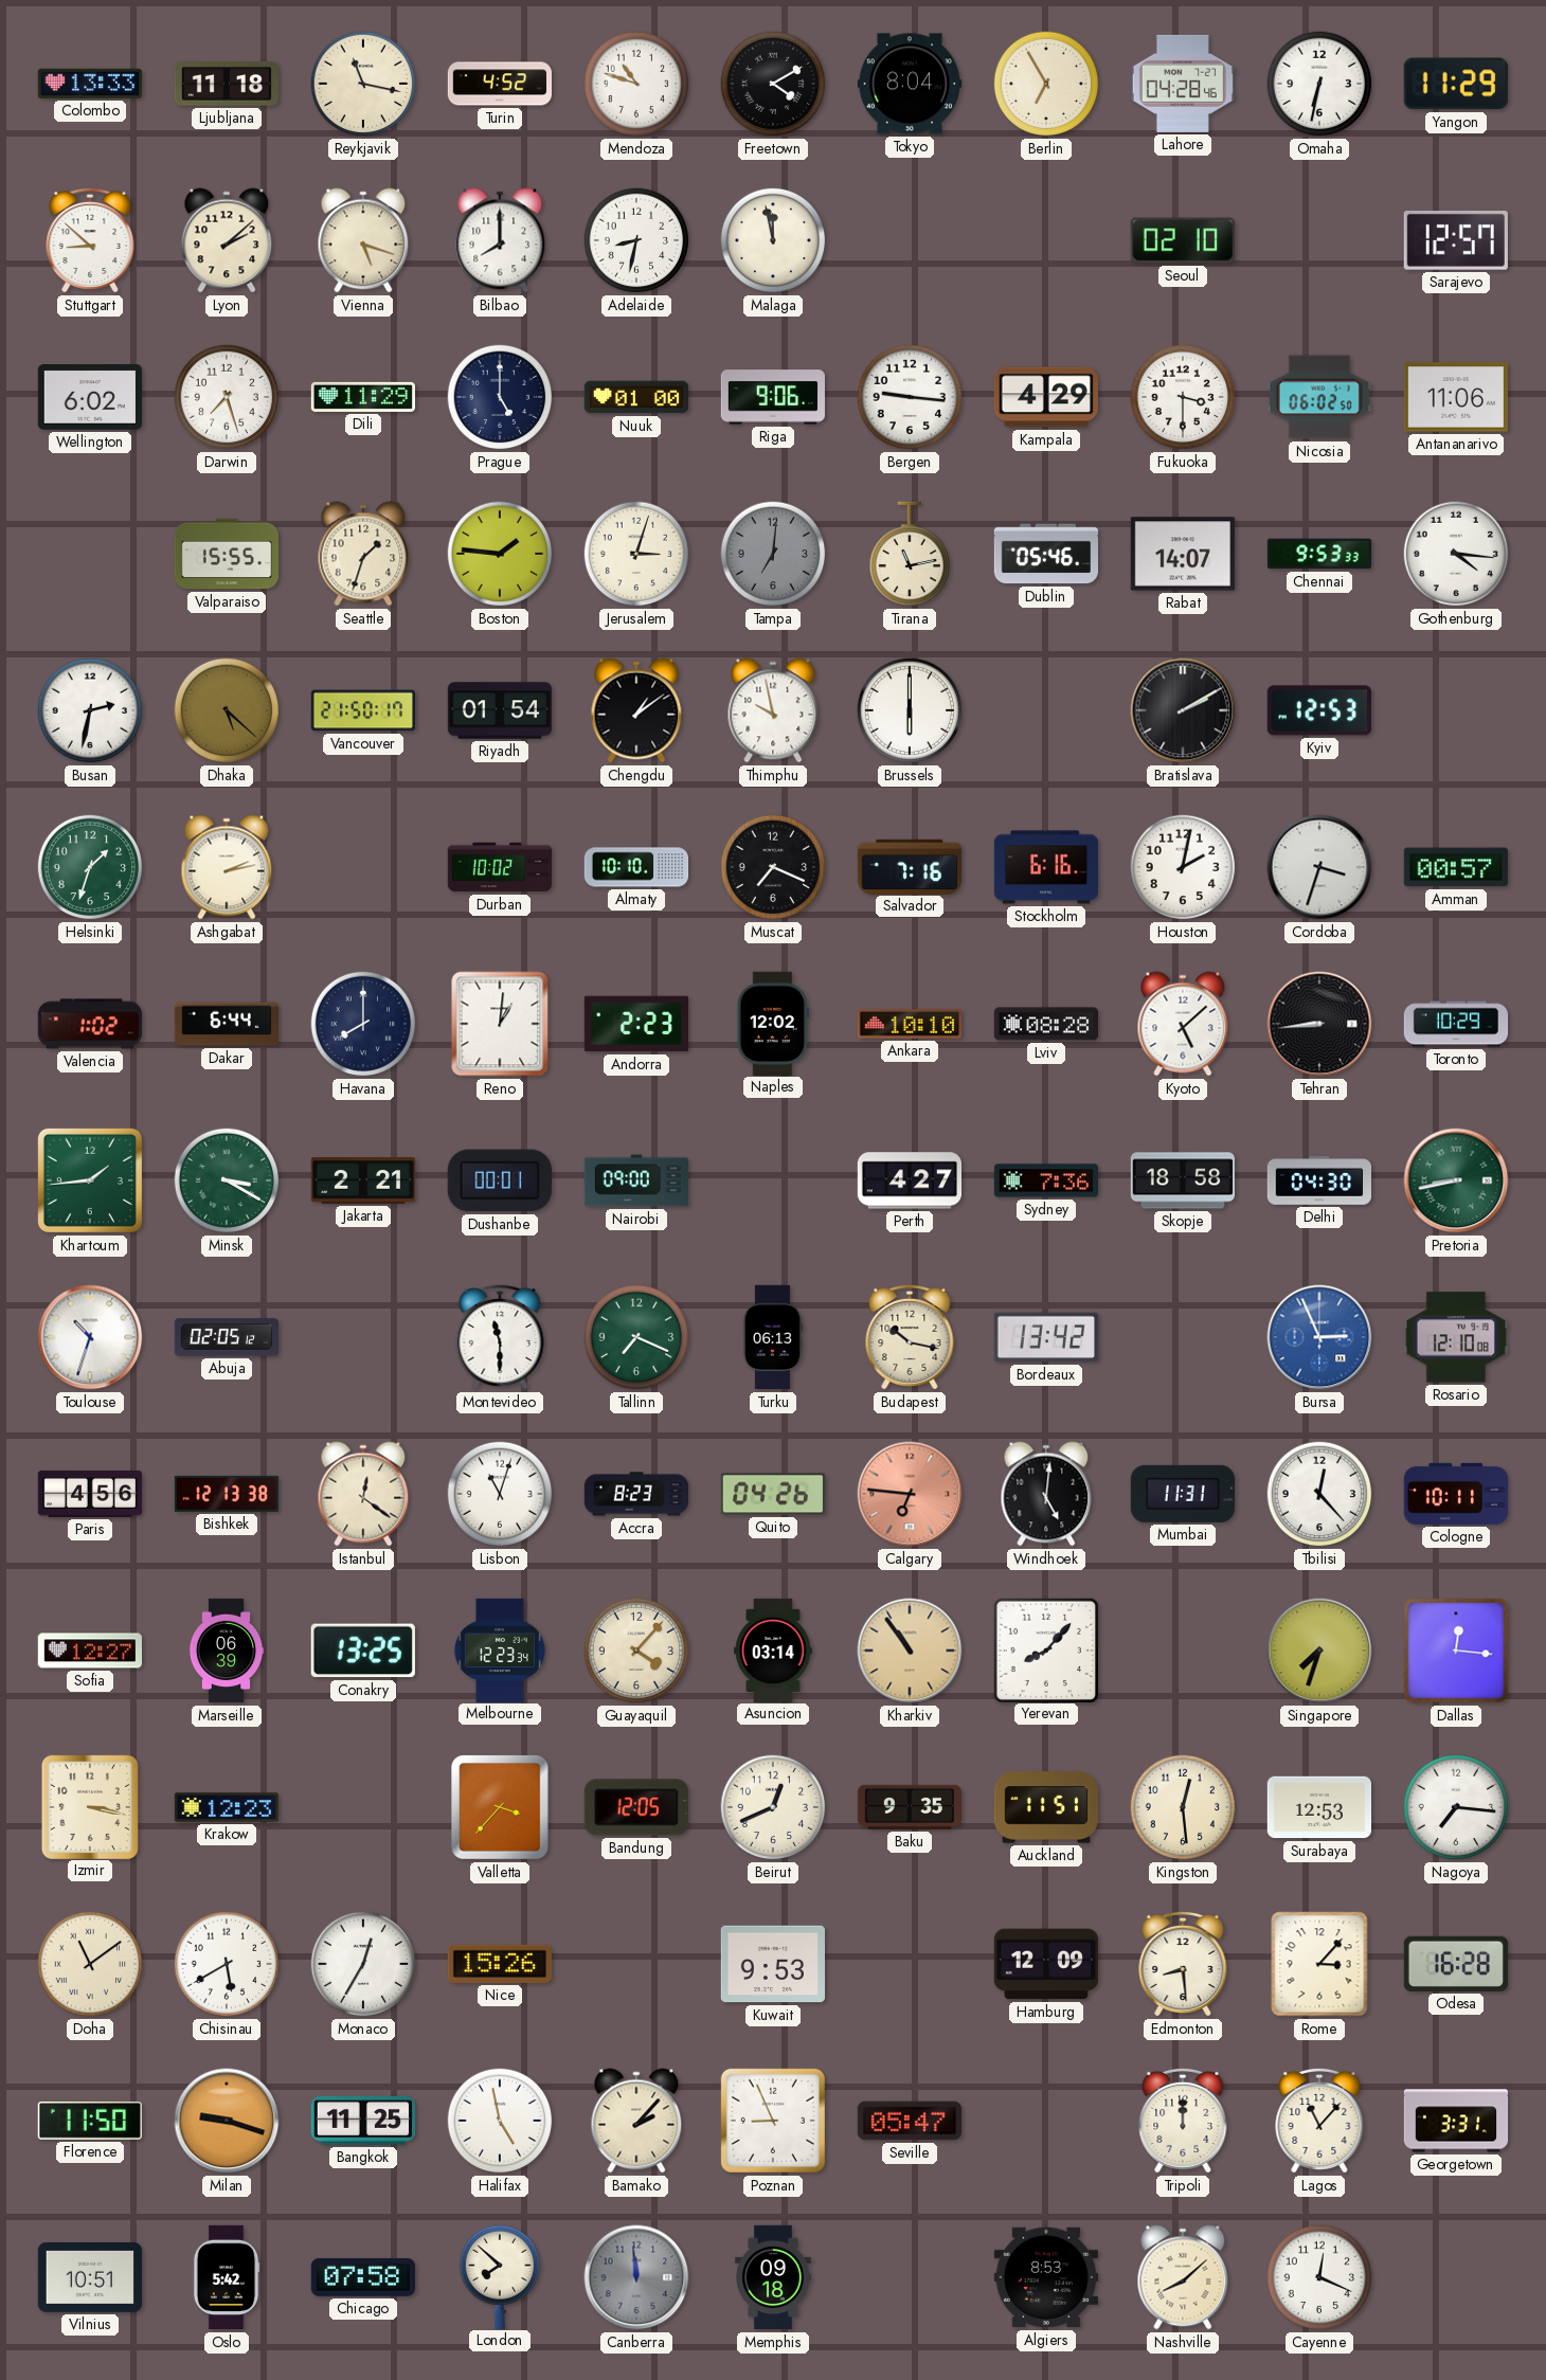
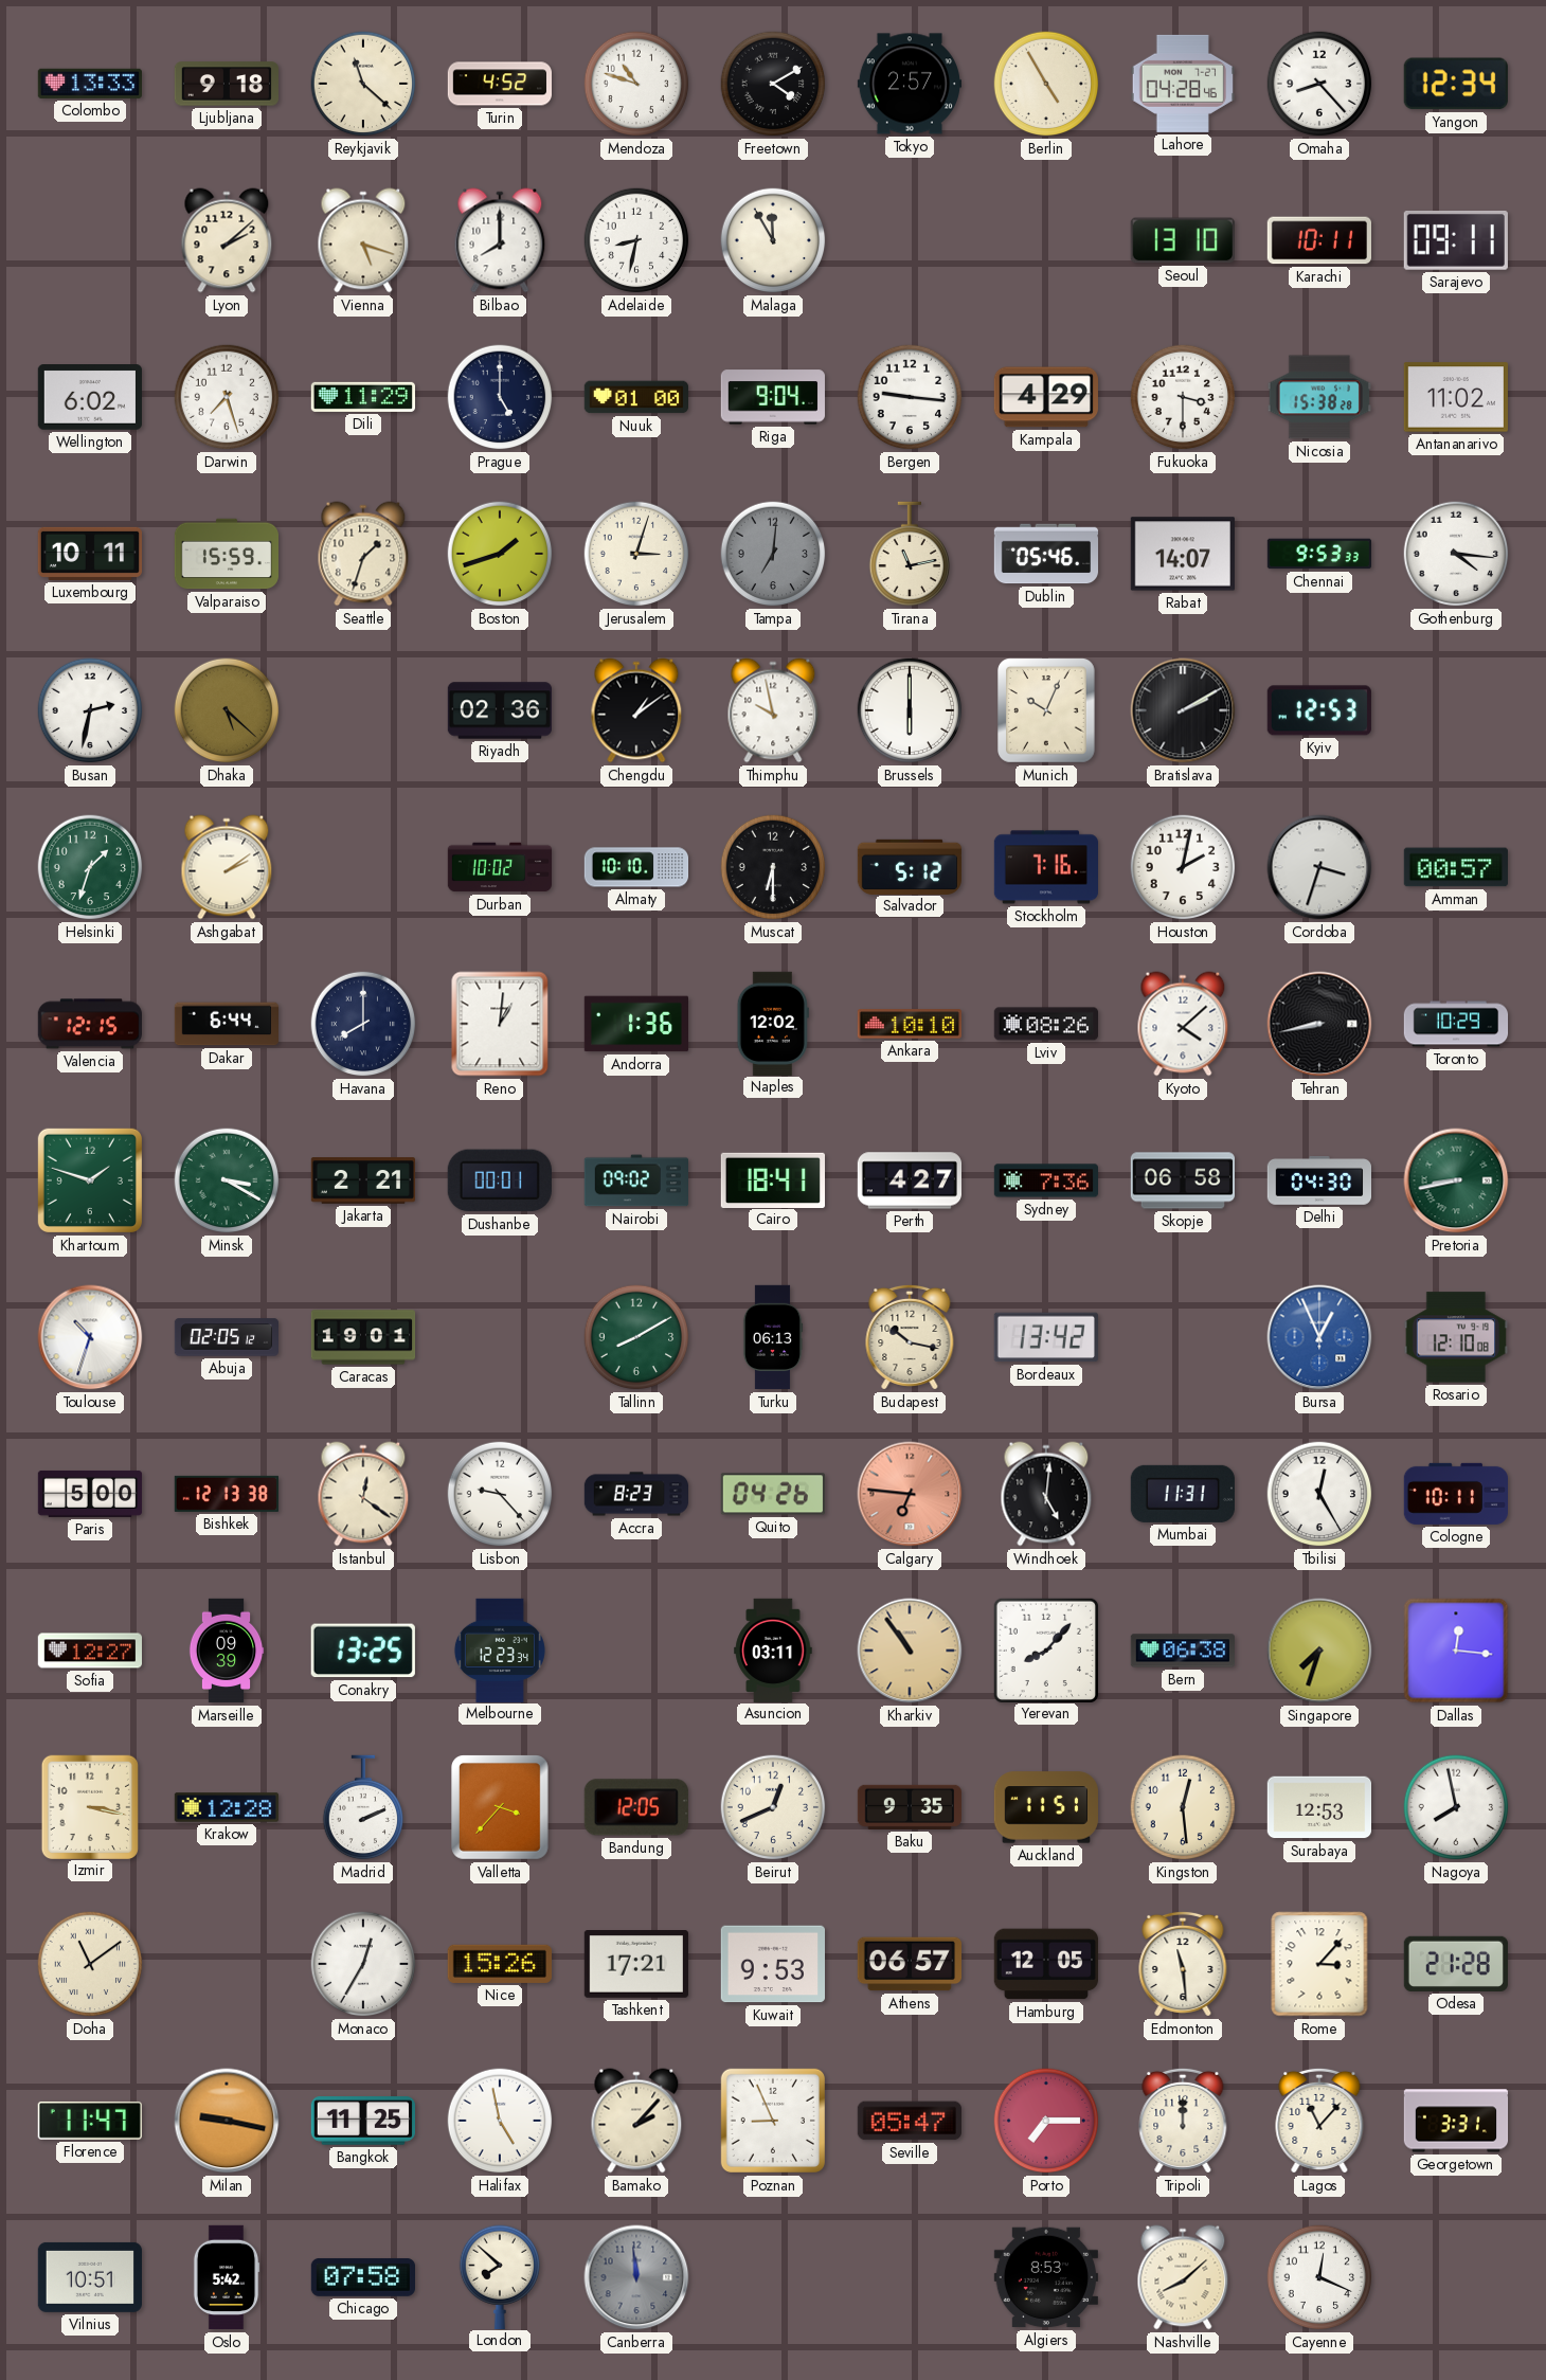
Ljubljana: 11:18 -> 9:18
Reykjavik: 11:17 -> 11:22
Tokyo: 8:04 -> 2:57
Berlin: 6:55 -> 4:55
Omaha: 6:32 -> 8:23
Yangon: 11:29 -> 12:34
Stuttgart: 8:52 -> none
Malaga: 11:58 -> 11:55
Seoul: 02:10 -> 13:10
Karachi: none -> 10:11
Sarajevo: 12:57 -> 09:11
Riga: 9:06 -> 9:04
Nicosia: 06:02 -> 15:38
Antananarivo: 11:06 -> 11:02
Luxembourg: none -> 10:11
Valparaiso: 15:55 -> 15:59
Boston: 1:46 -> 1:42
Vancouver: 21:50 -> none
Riyadh: 01:54 -> 02:36
Munich: none -> 10:04
Ashgabat: 2:13 -> 2:09
Muscat: 7:19 -> 6:30
Salvador: 7:16 -> 5:12
Stockholm: 6:16 -> 7:16
Valencia: 1:02 -> 12:15
Andorra: 2:23 -> 1:36
Lviv: 08:28 -> 08:26
Kyoto: 5:08 -> 4:08
Tehran: 8:44 -> 8:43
Khartoum: 1:44 -> 1:48
Nairobi: 09:00 -> 09:02
Cairo: none -> 18:41
Skopje: 18:58 -> 06:58
Caracas: none -> 19:01
Montevideo: 11:30 -> none
Tallinn: 7:19 -> 8:10
Bursa: 2:56 -> 12:56
Paris: 4:56 -> 5:00
Lisbon: 11:03 -> 9:23
Tbilisi: 12:23 -> 12:25
Marseille: 06:39 -> 09:39
Guayaquil: 4:07 -> none
Asuncion: 03:14 -> 03:11
Bern: none -> 06:38
Krakow: 12:23 -> 12:28
Madrid: none -> 2:11
Nagoya: 7:16 -> 7:58
Chisinau: 5:40 -> none
Tashkent: none -> 17:21
Athens: none -> 06:57
Hamburg: 12:09 -> 12:05
Edmonton: 8:29 -> 11:29
Odesa: 16:28 -> 21:28
Florence: 11:50 -> 11:47
Milan: 9:18 -> 9:17
Porto: none -> 7:15
Memphis: 09:18 -> none
